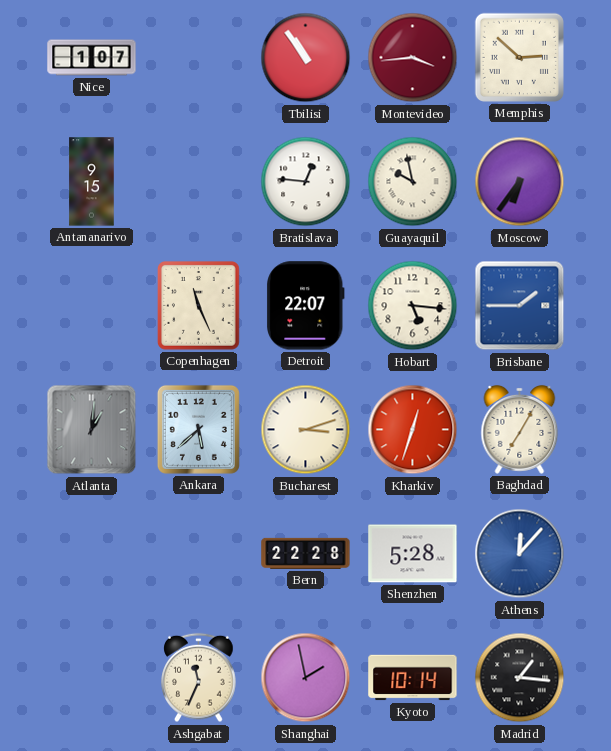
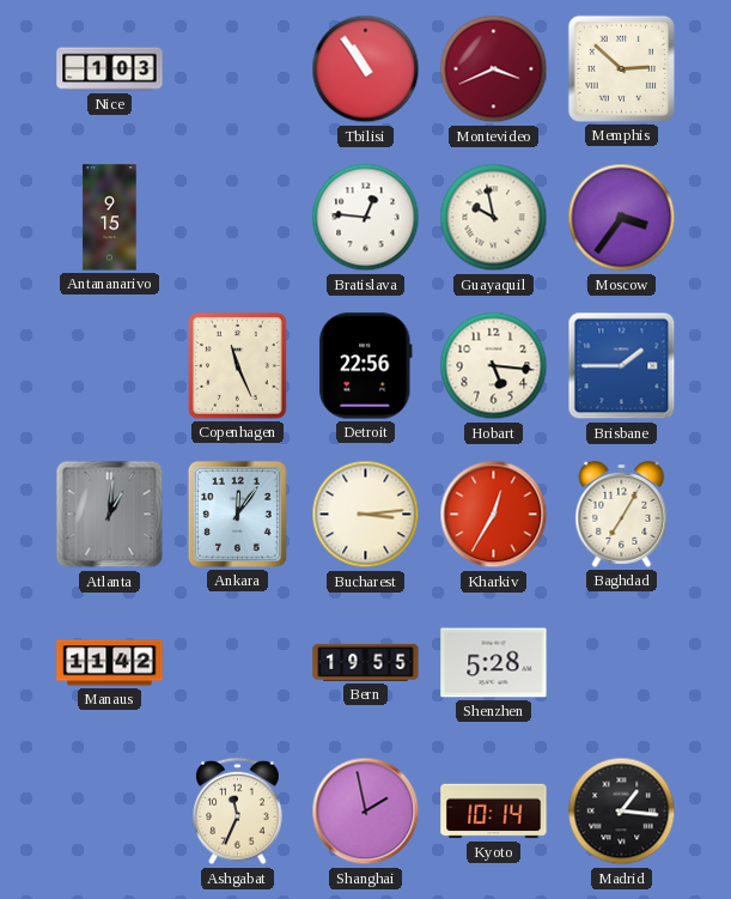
Nice: 1:07 -> 1:03
Montevideo: 3:44 -> 3:41
Moscow: 6:36 -> 3:36
Detroit: 22:07 -> 22:56
Ankara: 5:38 -> 12:06
Bucharest: 3:12 -> 3:14
Kharkiv: 12:33 -> 12:35
Manaus: none -> 11:42
Bern: 22:28 -> 19:55
Athens: 12:07 -> none
